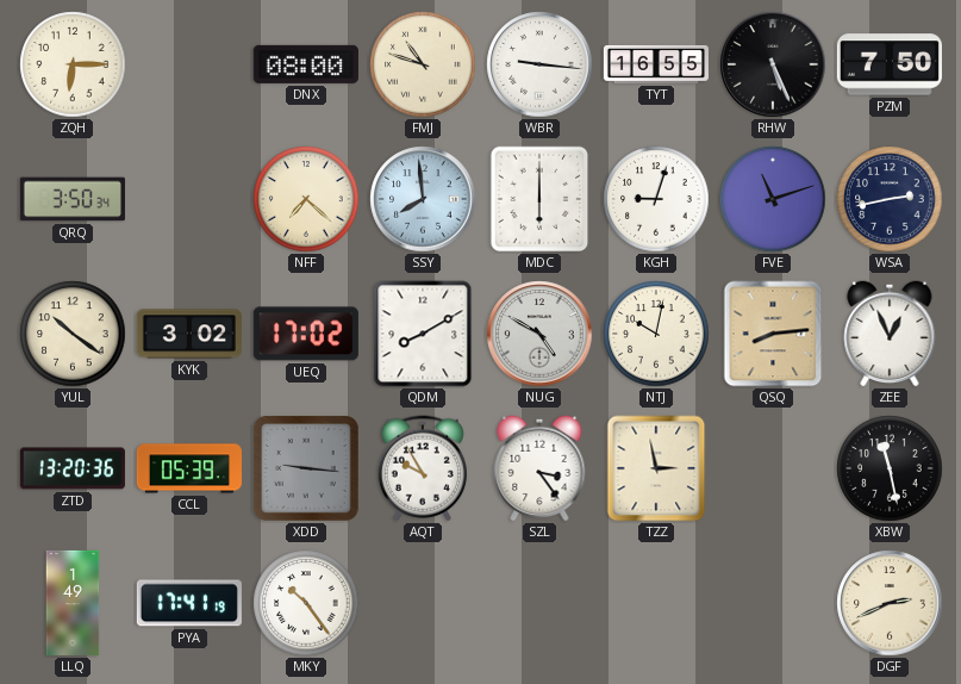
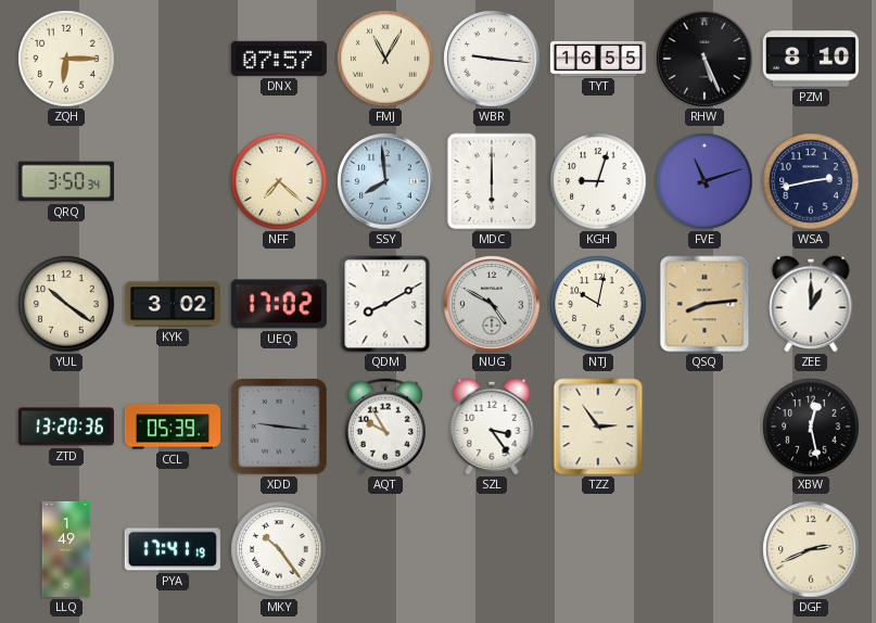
DNX: 08:00 -> 07:57
FMJ: 10:48 -> 11:05
PZM: 7:50 -> 8:10
ZEE: 12:56 -> 1:00
TZZ: 2:58 -> 2:54
XBW: 11:28 -> 12:28
